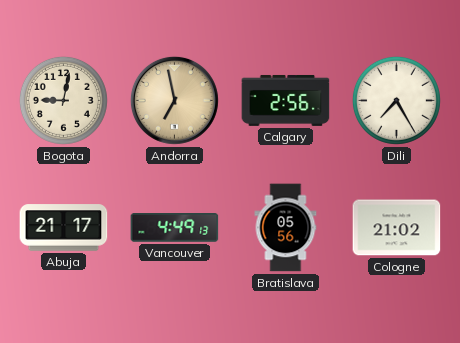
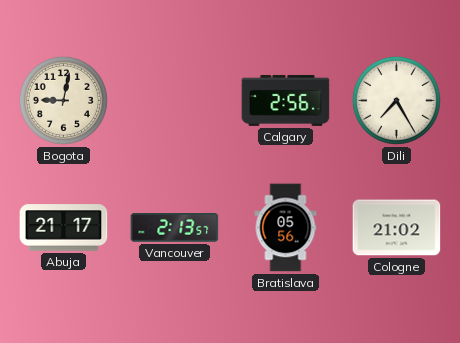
Andorra: 6:58 -> none
Vancouver: 4:49 -> 2:13
